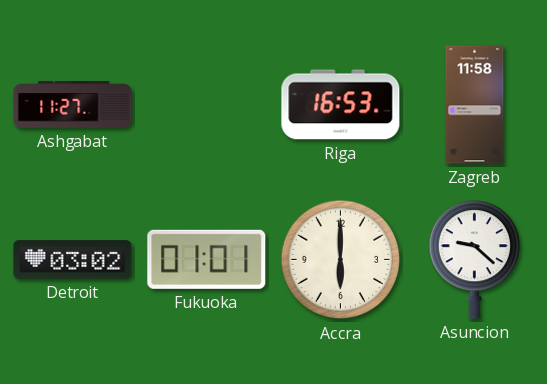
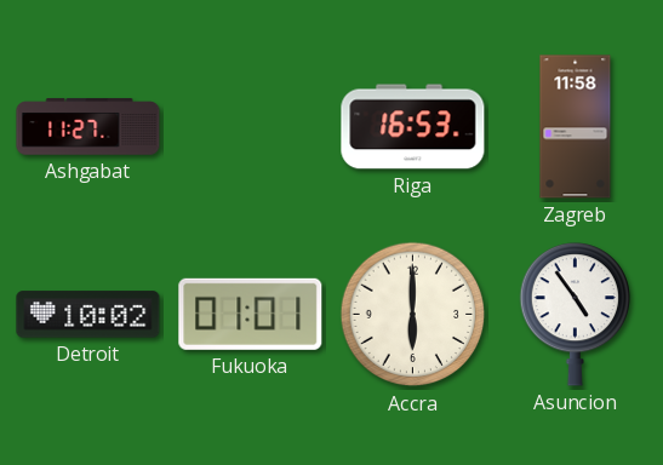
Detroit: 03:02 -> 10:02
Asuncion: 9:22 -> 4:54
